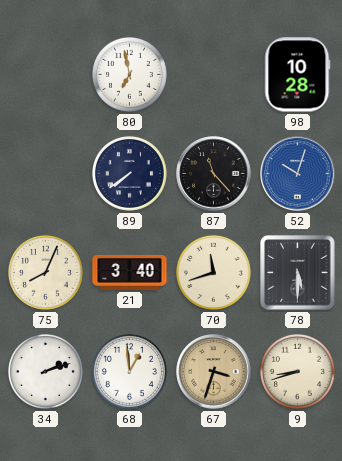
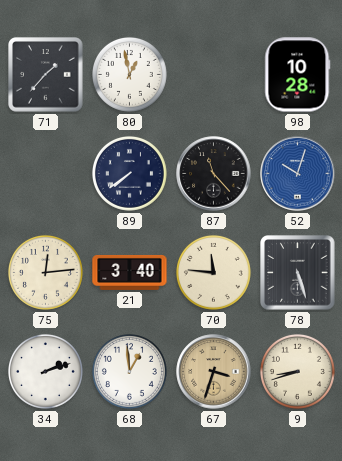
71: none -> 1:37
80: 6:58 -> 12:58
75: 8:04 -> 12:14
70: 11:42 -> 11:46
78: 5:30 -> 5:27
